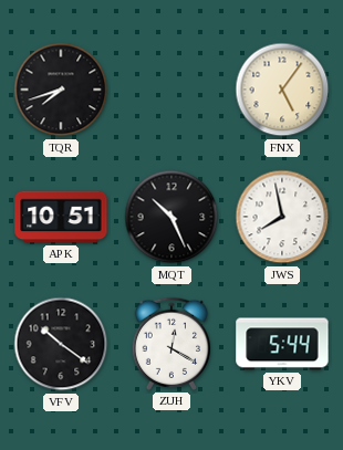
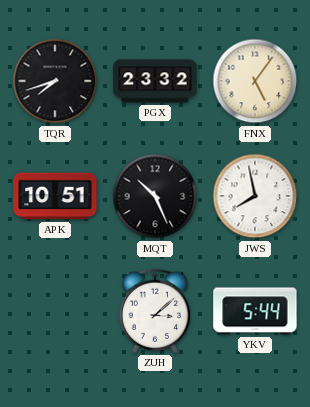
PGX: none -> 23:32
VFV: 10:21 -> none
ZUH: 12:20 -> 3:08
